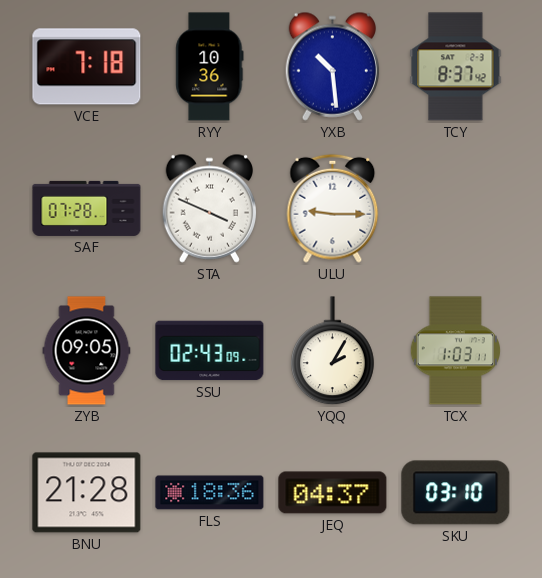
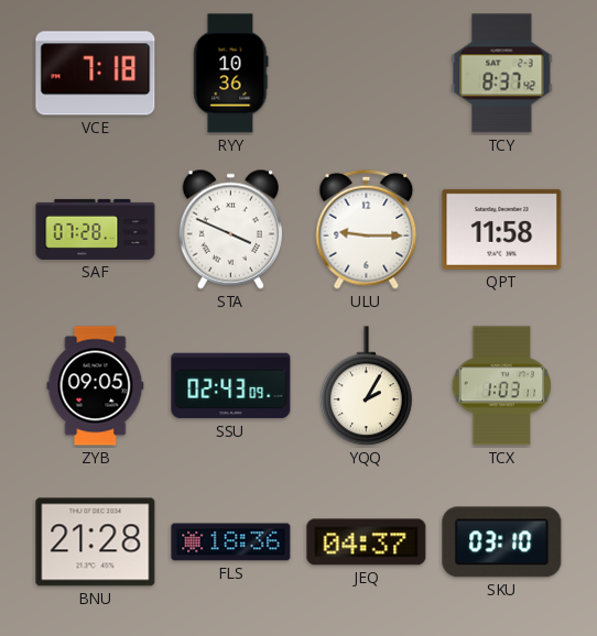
YXB: 10:29 -> none
QPT: none -> 11:58
